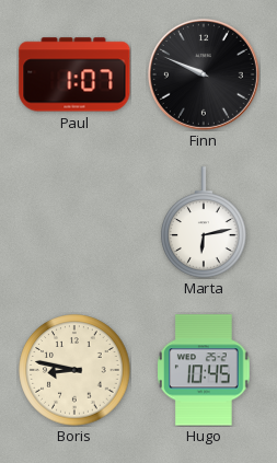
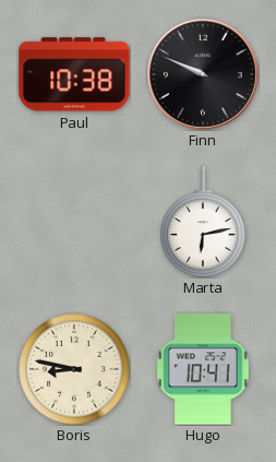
Paul: 1:07 -> 10:38
Hugo: 10:45 -> 10:41
